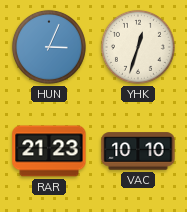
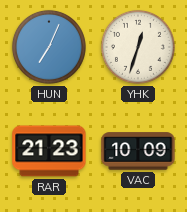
HUN: 3:04 -> 7:04
VAC: 10:10 -> 10:09
